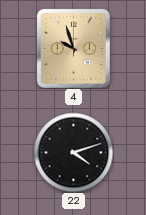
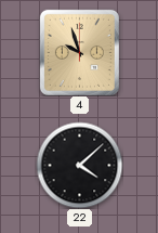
22: 4:12 -> 4:08
